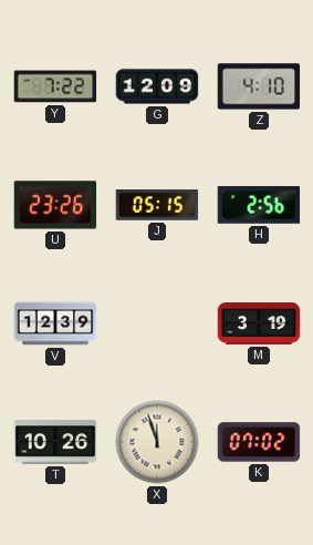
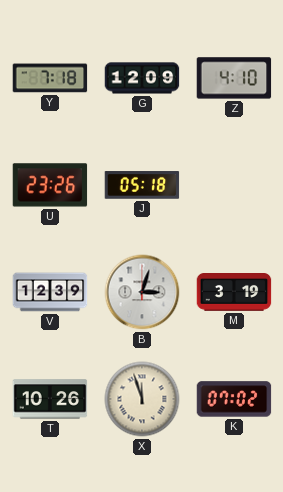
Y: 7:22 -> 7:18
J: 05:15 -> 05:18
H: 2:56 -> none
B: none -> 3:03
